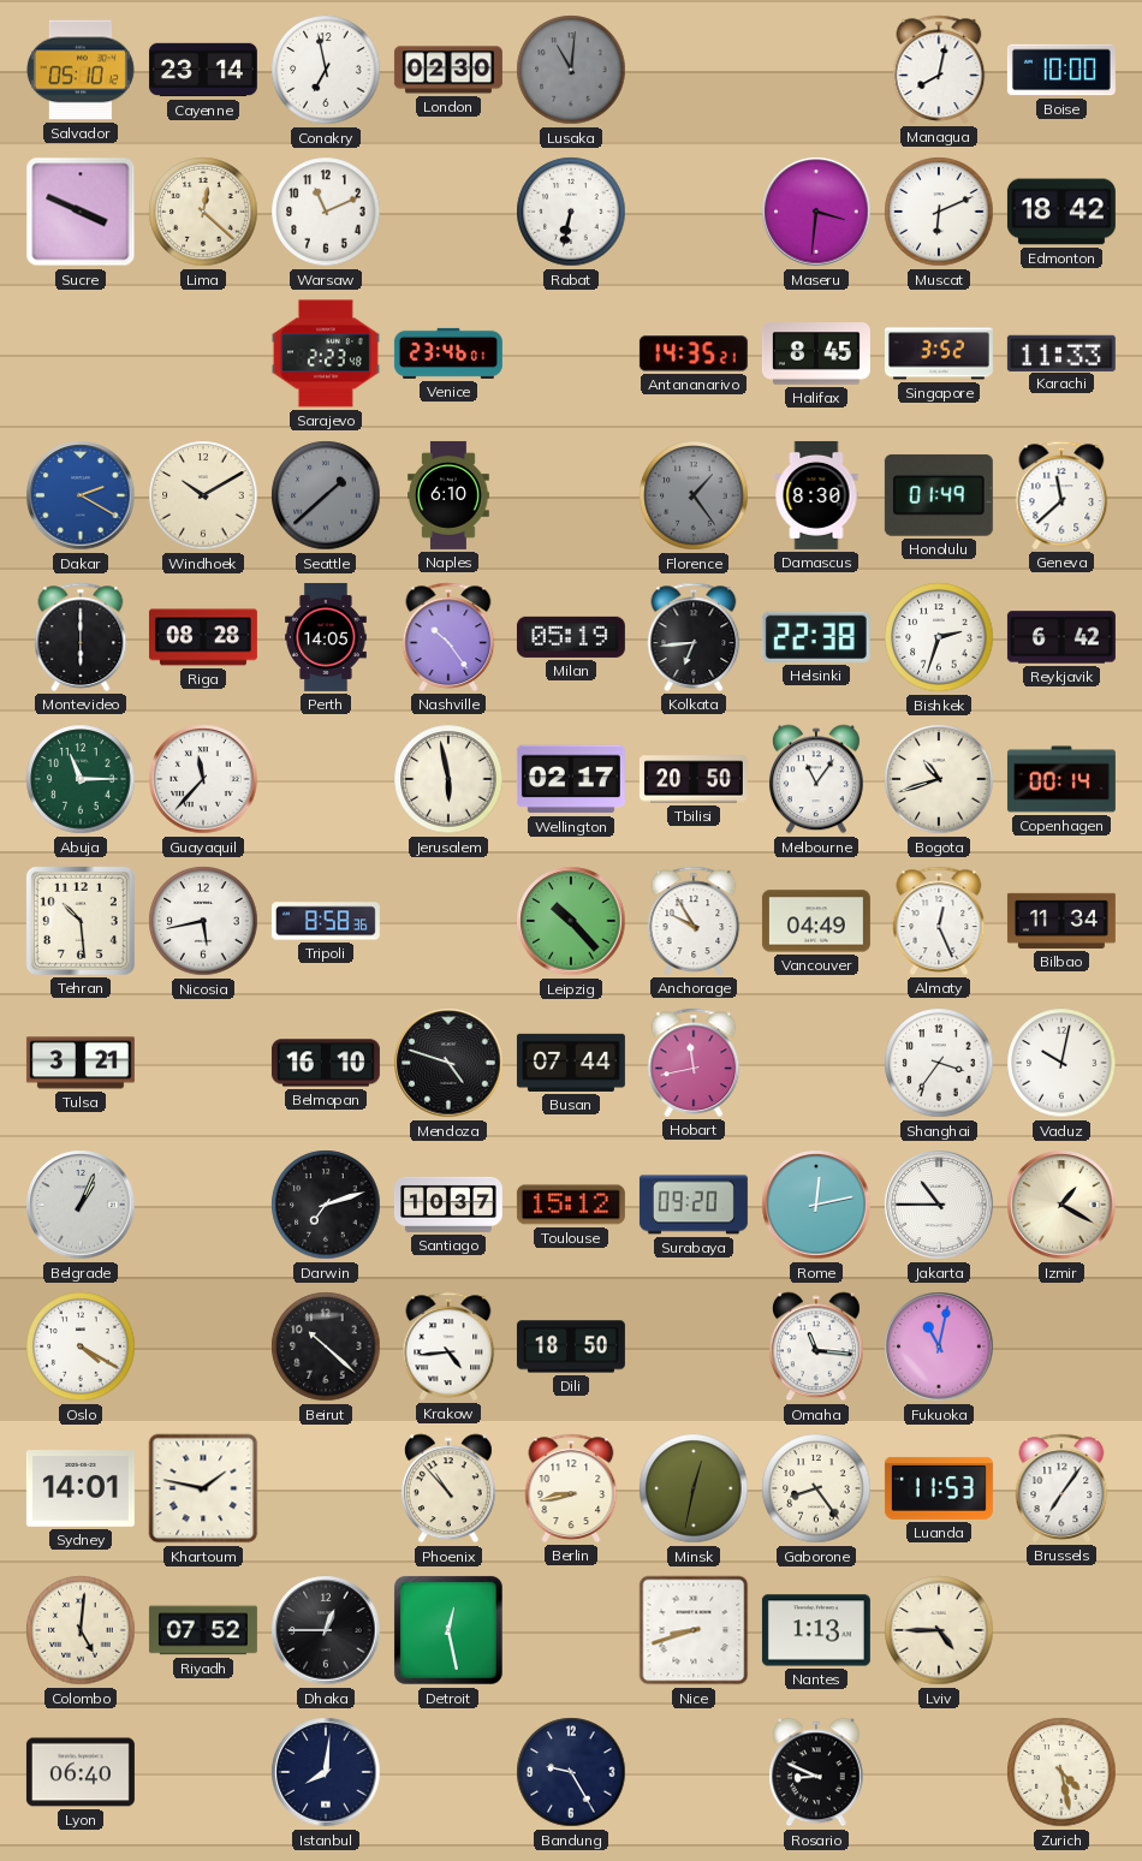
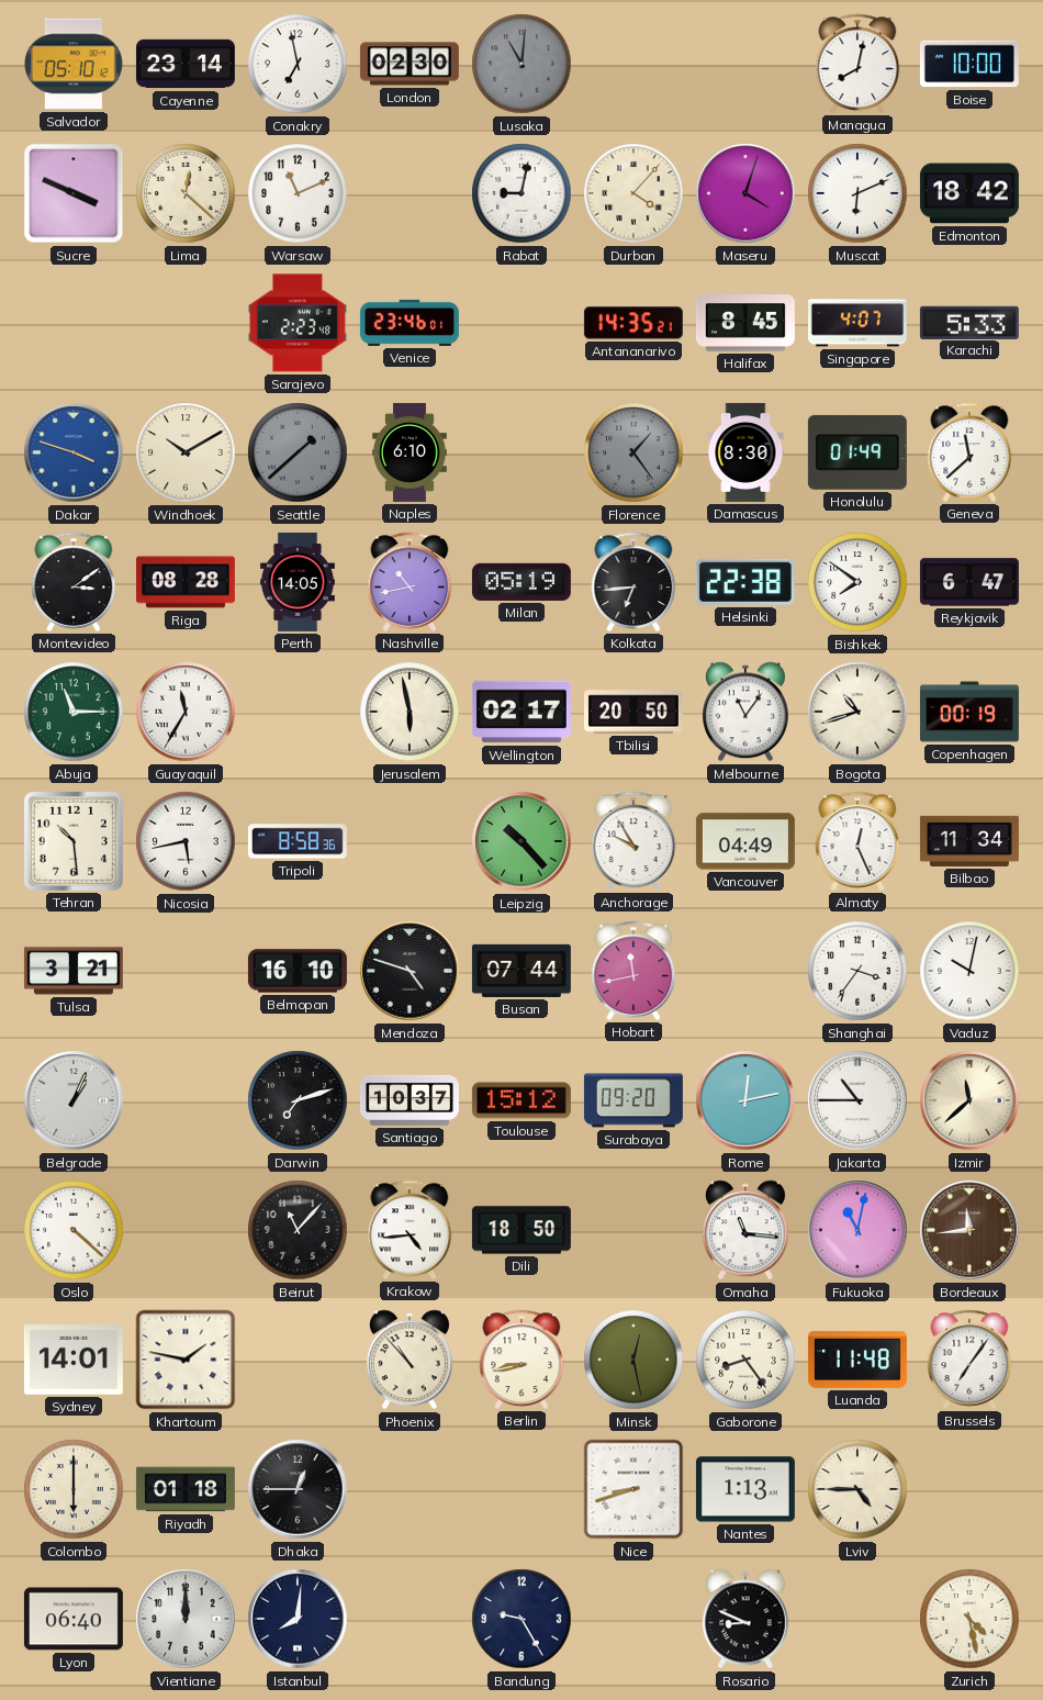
Rabat: 6:32 -> 9:02
Durban: none -> 4:07
Maseru: 3:31 -> 4:03
Singapore: 3:52 -> 4:07
Karachi: 11:33 -> 5:33
Dakar: 2:20 -> 3:48
Montevideo: 6:00 -> 3:09
Nashville: 10:24 -> 10:43
Bishkek: 2:33 -> 7:51
Reykjavik: 6:42 -> 6:47
Guayaquil: 11:37 -> 11:35
Copenhagen: 00:14 -> 00:19
Izmir: 1:20 -> 11:38
Oslo: 4:20 -> 4:22
Beirut: 10:22 -> 11:07
Bordeaux: none -> 11:44
Minsk: 12:32 -> 12:28
Luanda: 11:53 -> 11:48
Colombo: 5:01 -> 6:00
Riyadh: 07:52 -> 01:18
Detroit: 12:28 -> none
Vientiane: none -> 12:00
